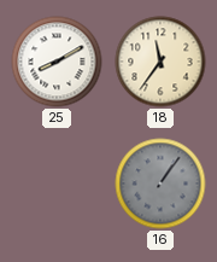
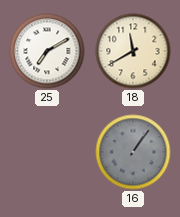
25: 8:10 -> 7:10
18: 11:36 -> 11:40
